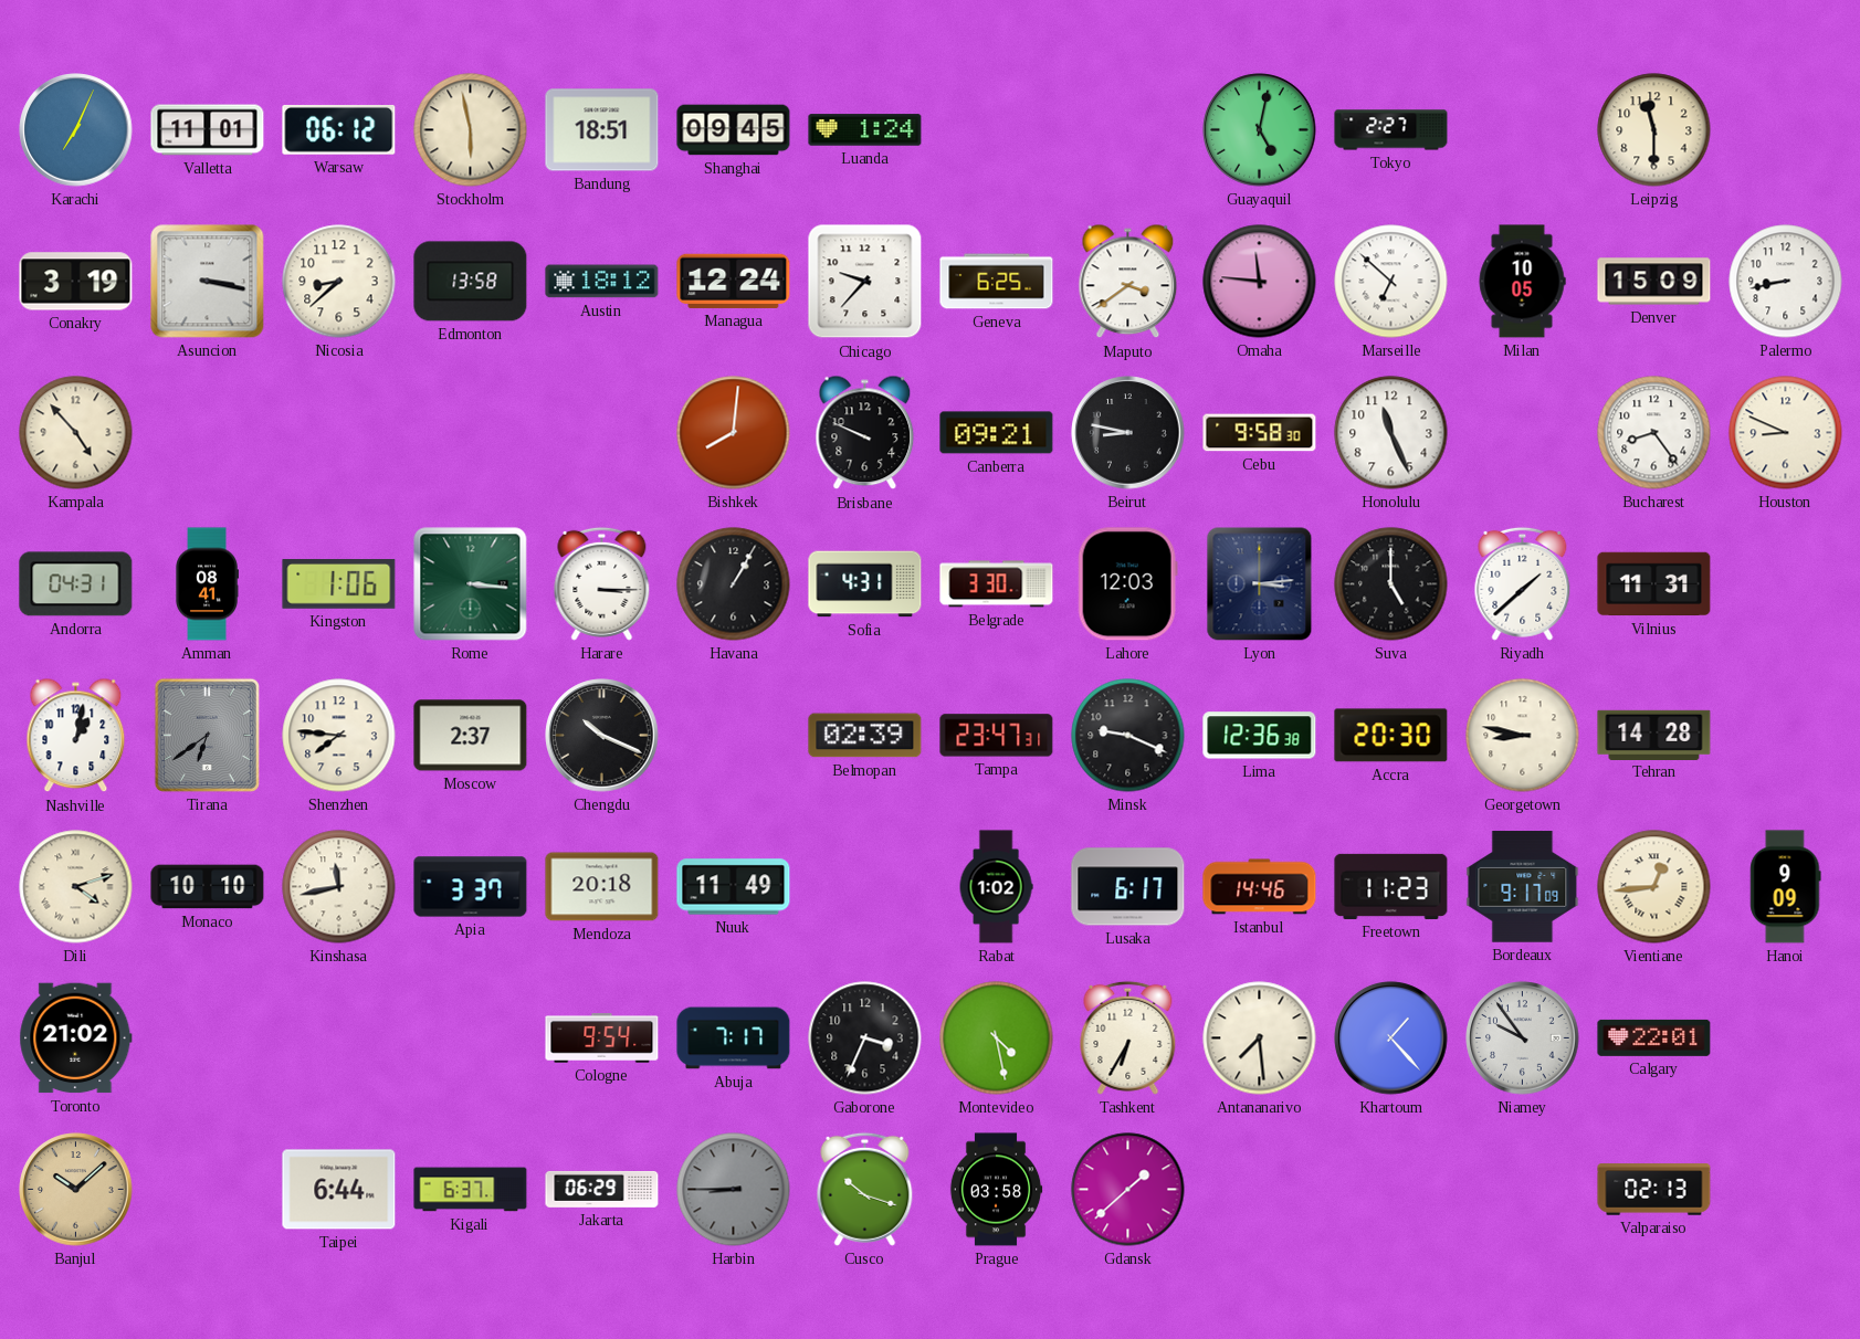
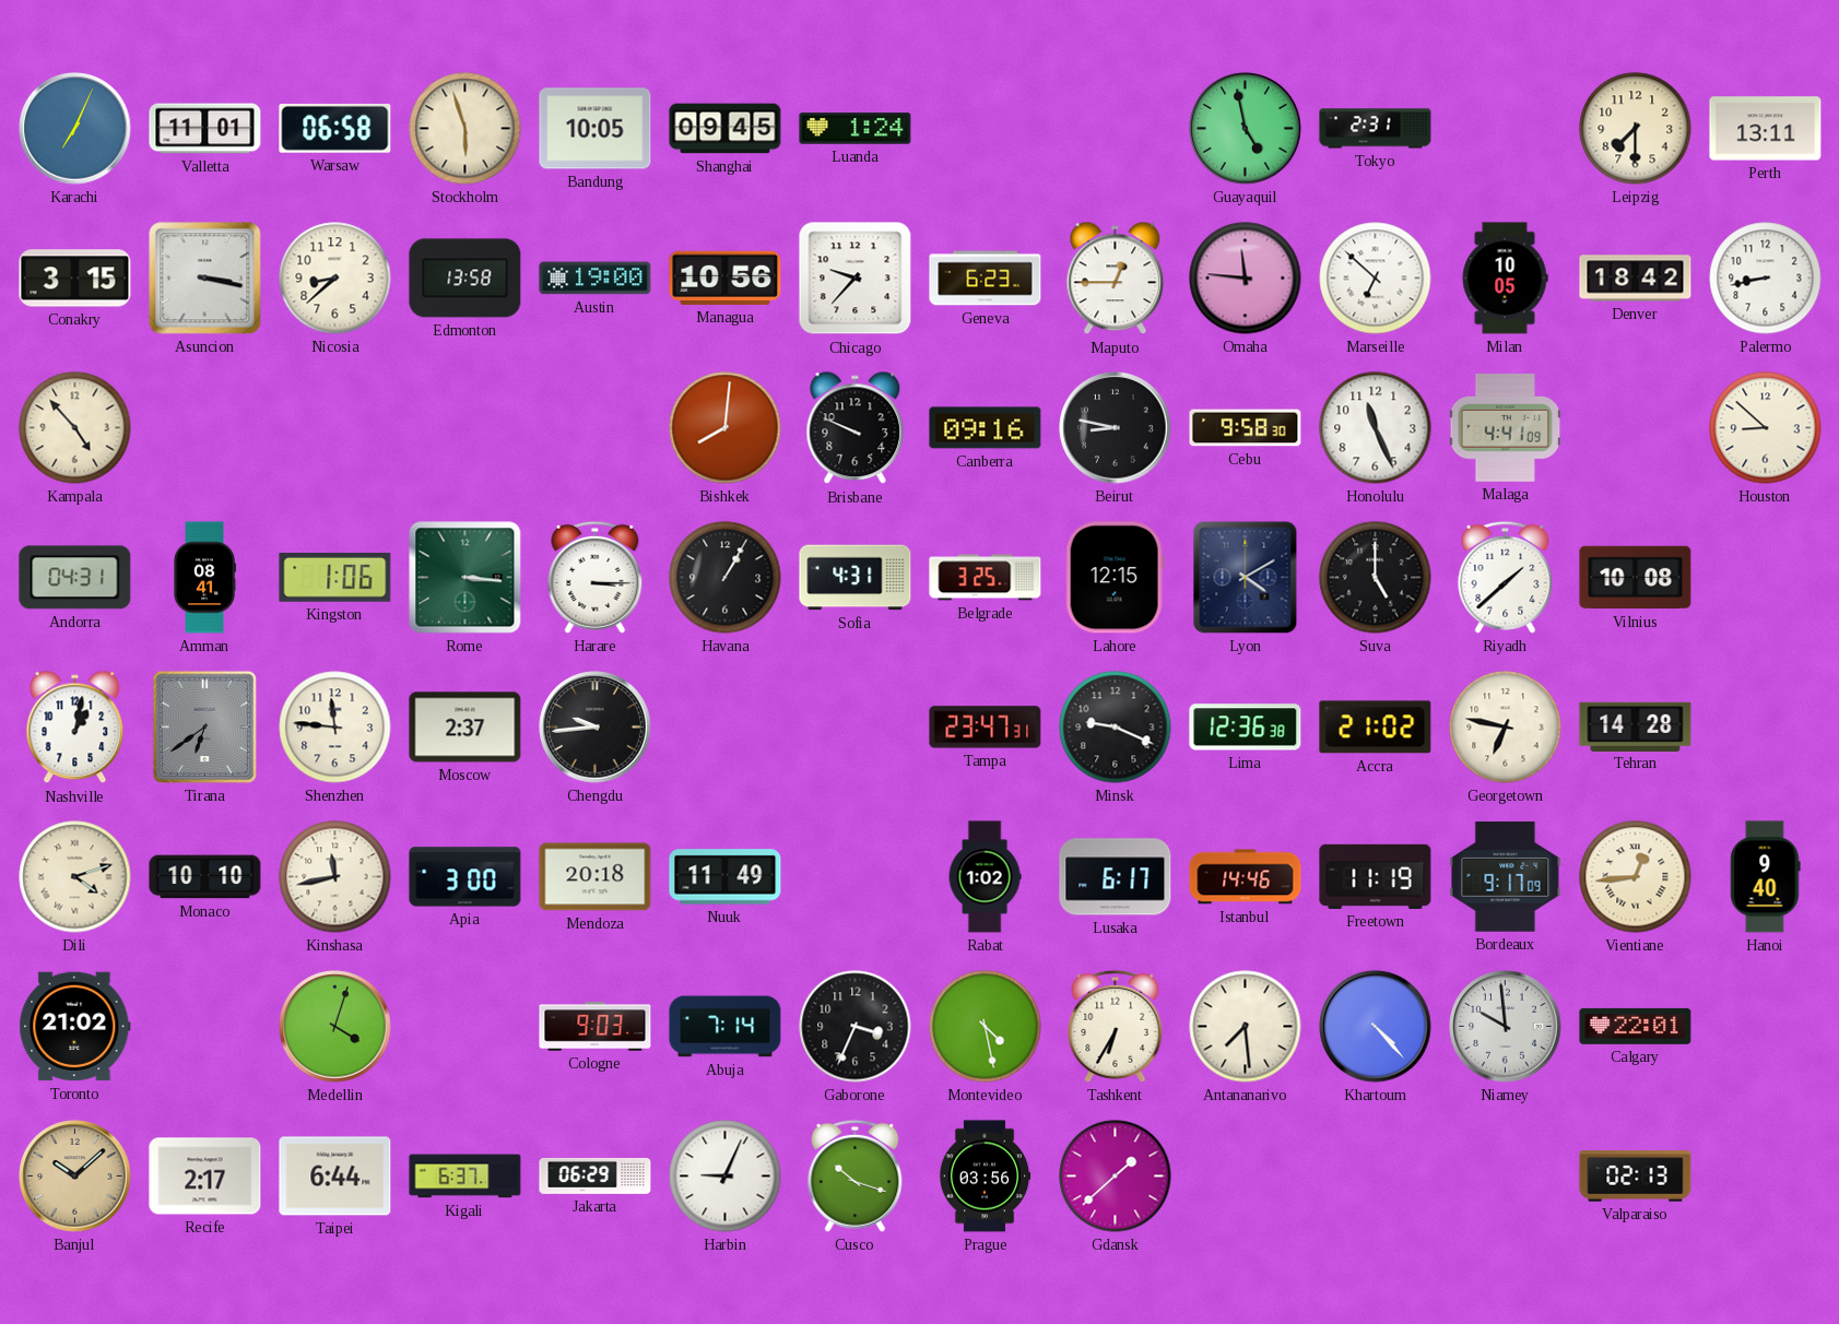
Warsaw: 06:12 -> 06:58
Stockholm: 5:58 -> 5:57
Bandung: 18:51 -> 10:05
Guayaquil: 5:02 -> 4:58
Tokyo: 2:27 -> 2:31
Leipzig: 11:30 -> 7:30
Perth: none -> 13:11
Conakry: 3:19 -> 3:15
Austin: 18:12 -> 19:00
Managua: 12:24 -> 10:56
Geneva: 6:25 -> 6:23
Maputo: 3:39 -> 12:45
Denver: 15:09 -> 18:42
Canberra: 09:21 -> 09:16
Malaga: none -> 4:41
Bucharest: 8:24 -> none
Houston: 8:49 -> 8:52
Belgrade: 3:30 -> 3:25
Lahore: 12:03 -> 12:15
Lyon: 3:14 -> 4:10
Vilnius: 11:31 -> 10:08
Shenzhen: 7:46 -> 11:46
Chengdu: 10:19 -> 9:44
Belmopan: 02:39 -> none
Accra: 20:30 -> 21:02
Georgetown: 8:47 -> 6:47
Apia: 3:37 -> 3:00
Freetown: 11:23 -> 11:19
Hanoi: 9:09 -> 9:40
Medellin: none -> 4:03
Cologne: 9:54 -> 9:03
Abuja: 7:17 -> 7:14
Khartoum: 1:23 -> 4:23
Niamey: 9:54 -> 9:59
Recife: none -> 2:17
Harbin: 8:45 -> 9:04
Harbin dial: grey -> white
Prague: 03:58 -> 03:56
